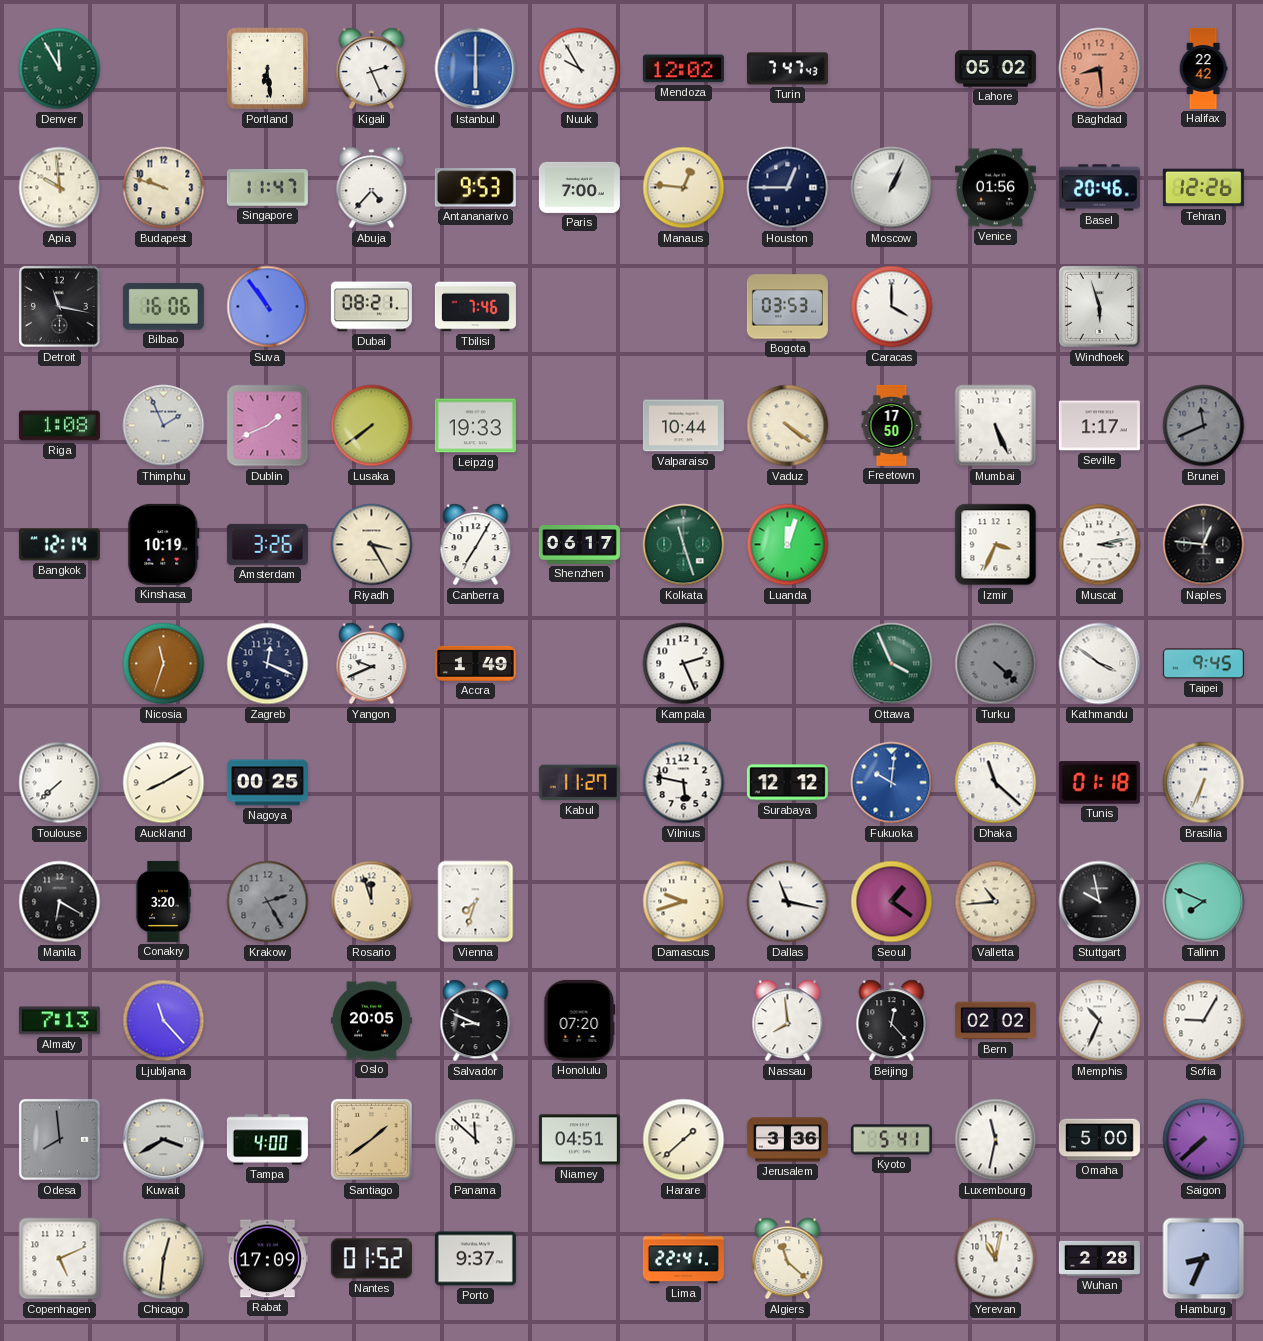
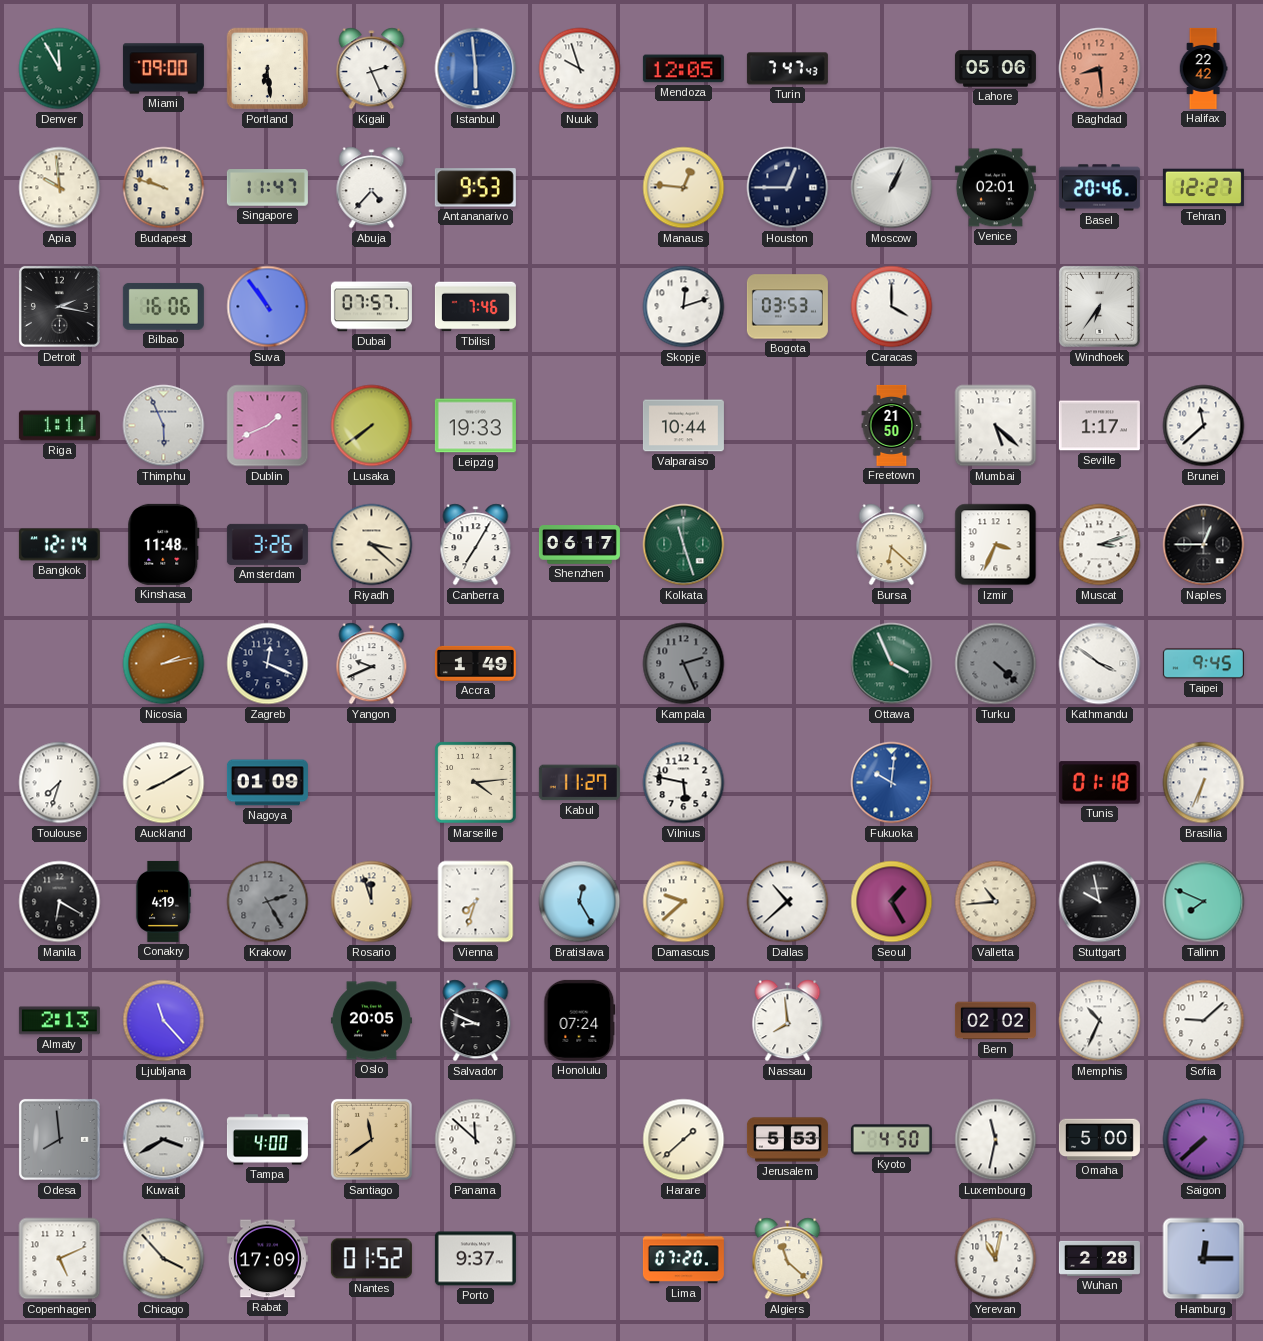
Miami: none -> 09:00
Istanbul: 6:00 -> 5:59
Nuuk: 9:55 -> 9:57
Mendoza: 12:02 -> 12:05
Lahore: 05:02 -> 05:06
Paris: 7:00 -> none
Venice: 01:56 -> 02:01
Tehran: 12:26 -> 12:27
Detroit: 11:17 -> 2:17
Dubai: 08:21 -> 07:57
Skopje: none -> 12:12
Windhoek: 5:57 -> 6:36
Riga: 1:08 -> 1:11
Thimphu: 1:56 -> 5:56
Vaduz: 4:21 -> none
Freetown: 17:50 -> 21:50
Mumbai: 5:26 -> 5:22
Brunei: 11:41 -> 11:38
Brunei dial: grey -> white
Kinshasa: 10:19 -> 11:48
Riyadh: 3:25 -> 3:22
Luanda: 12:03 -> none
Bursa: none -> 6:22
Muscat: 3:13 -> 3:12
Naples: 12:46 -> 12:45
Nicosia: 11:33 -> 2:13
Kampala dial: white -> grey
Toulouse: 7:38 -> 7:33
Nagoya: 00:25 -> 01:09
Marseille: none -> 4:14
Surabaya: 12:12 -> none
Dhaka: 11:22 -> none
Conakry: 3:20 -> 4:19
Bratislava: none -> 12:25
Damascus: 9:42 -> 9:38
Dallas: 11:17 -> 10:38
Seoul: 1:21 -> 1:25
Almaty: 7:13 -> 2:13
Honolulu: 07:20 -> 07:24
Beijing: 12:23 -> none
Sofia: 9:05 -> 9:08
Santiago: 1:39 -> 11:39
Niamey: 04:51 -> none
Jerusalem: 3:36 -> 5:53
Kyoto: 5:41 -> 4:50
Chicago: 12:31 -> 3:53
Lima: 22:41 -> 07:20
Hamburg: 8:34 -> 12:15
